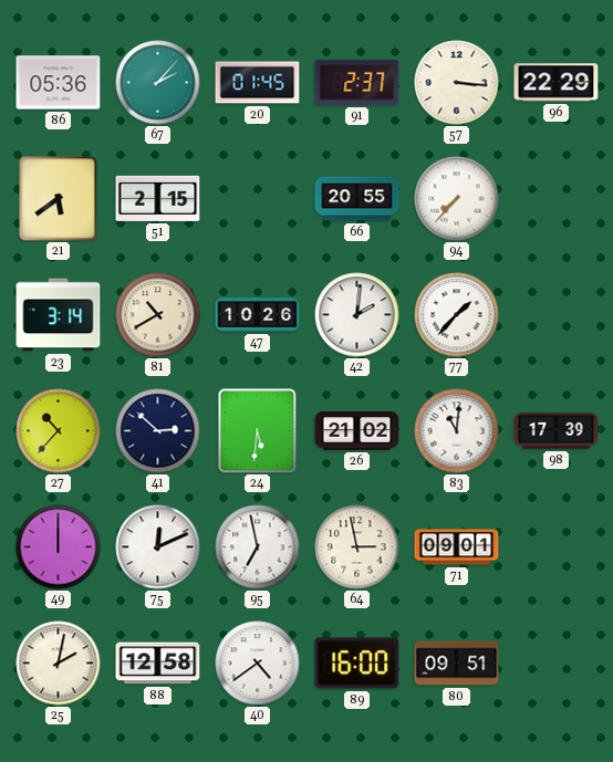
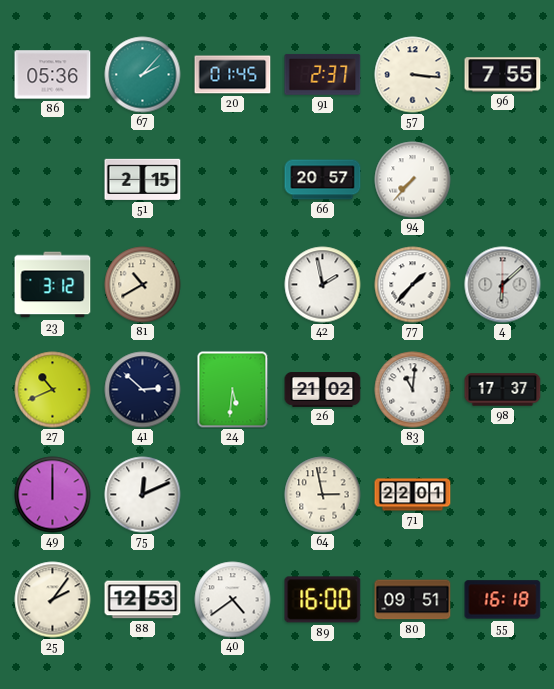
96: 22:29 -> 7:55
21: 5:39 -> none
66: 20:55 -> 20:57
23: 3:14 -> 3:12
47: 10:26 -> none
42: 2:01 -> 1:58
4: none -> 6:08
27: 10:37 -> 10:41
98: 17:39 -> 17:37
95: 6:58 -> none
71: 09:01 -> 22:01
25: 2:02 -> 2:06
88: 12:58 -> 12:53
55: none -> 16:18
